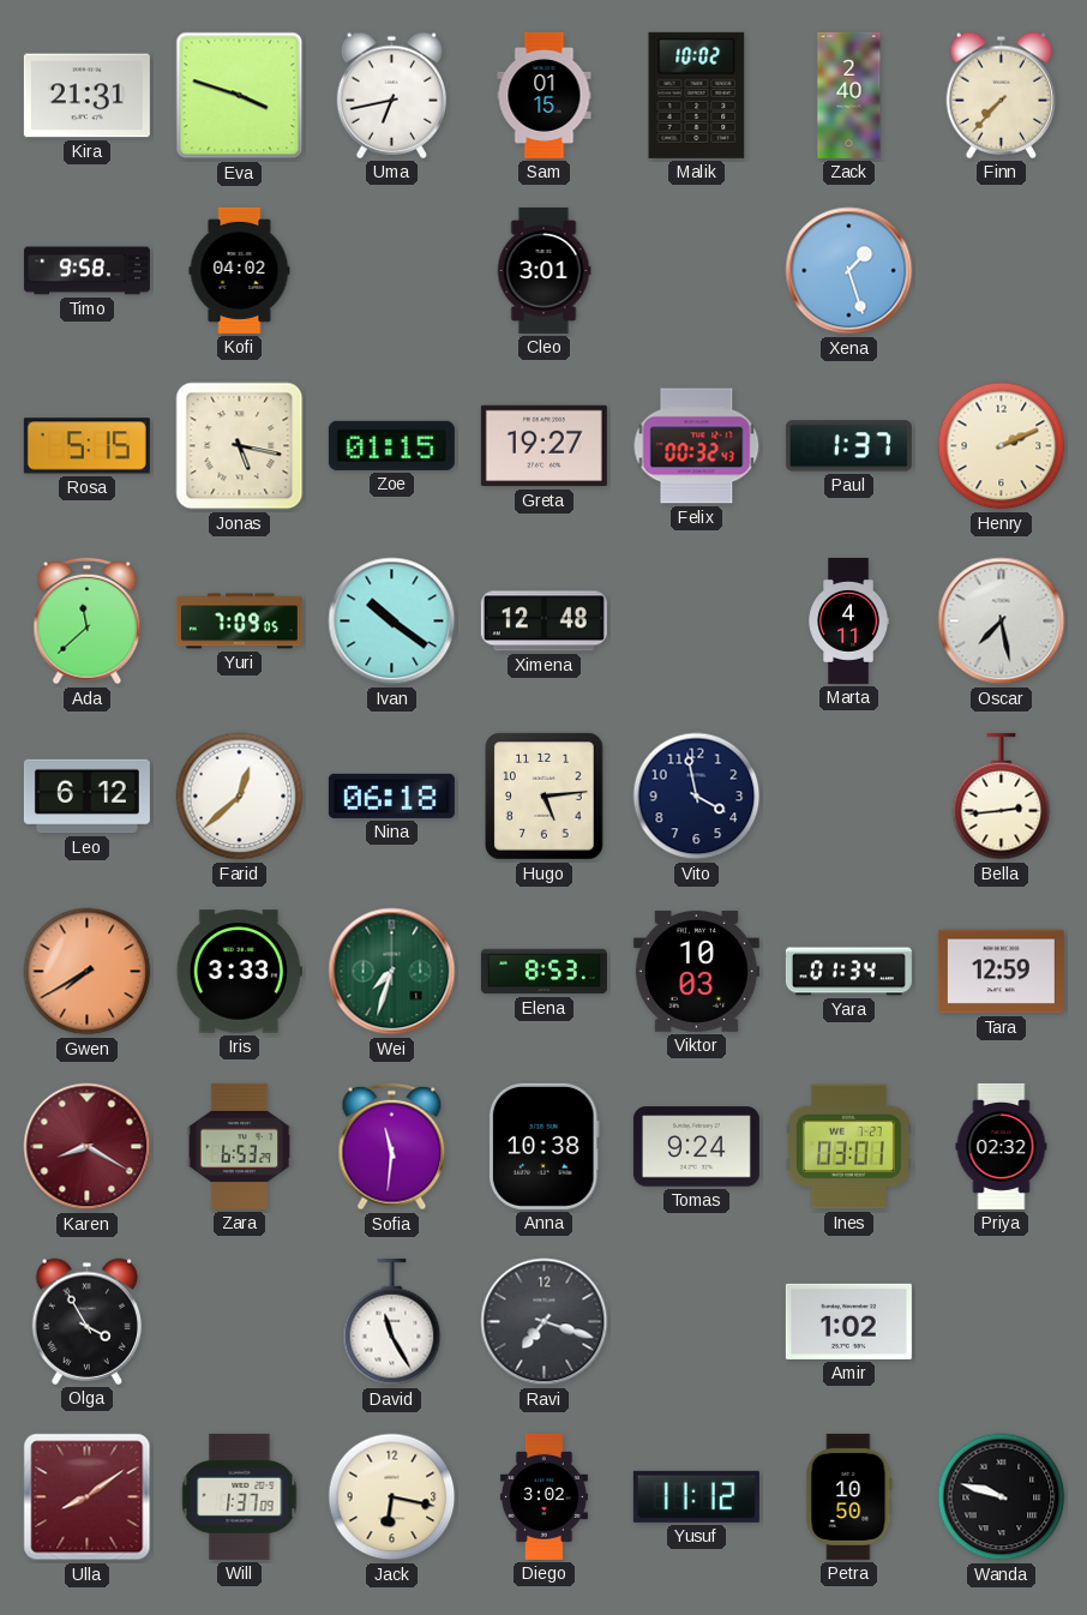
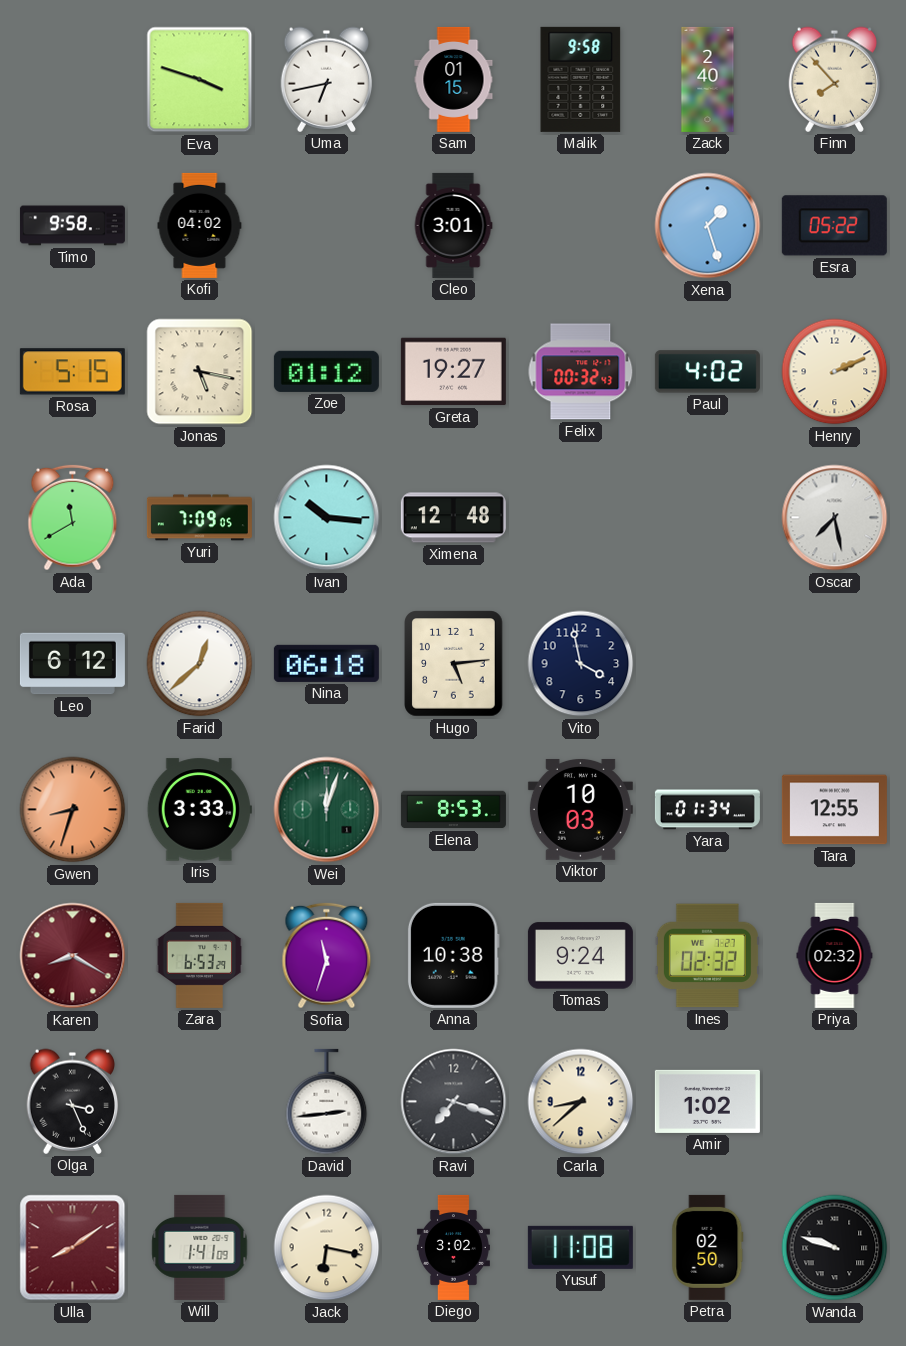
Kira: 21:31 -> none
Malik: 10:02 -> 9:58
Finn: 7:37 -> 7:53
Esra: none -> 05:22
Zoe: 01:15 -> 01:12
Paul: 1:37 -> 4:02
Ada: 11:38 -> 11:40
Ivan: 10:21 -> 10:16
Marta: 4:11 -> none
Bella: 2:44 -> none
Gwen: 7:40 -> 8:33
Wei: 7:33 -> 12:03
Tara: 12:59 -> 12:55
Sofia: 11:31 -> 11:33
Ines: 03:01 -> 02:32
Olga: 3:55 -> 3:26
David: 11:25 -> 2:44
Carla: none -> 8:38
Will: 1:37 -> 1:41
Yusuf: 11:12 -> 11:08
Petra: 10:50 -> 02:50
